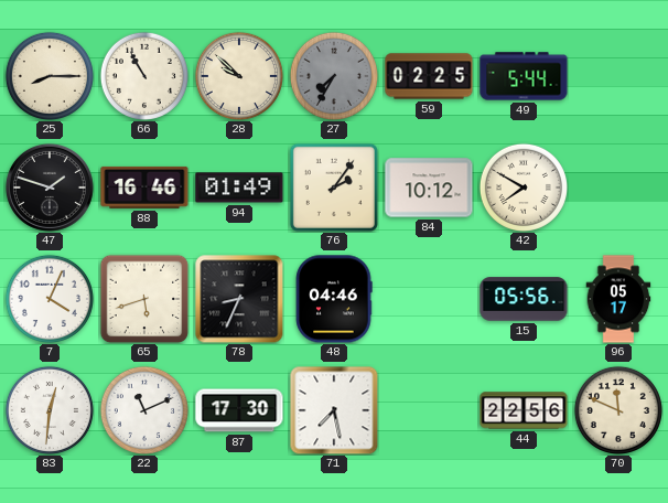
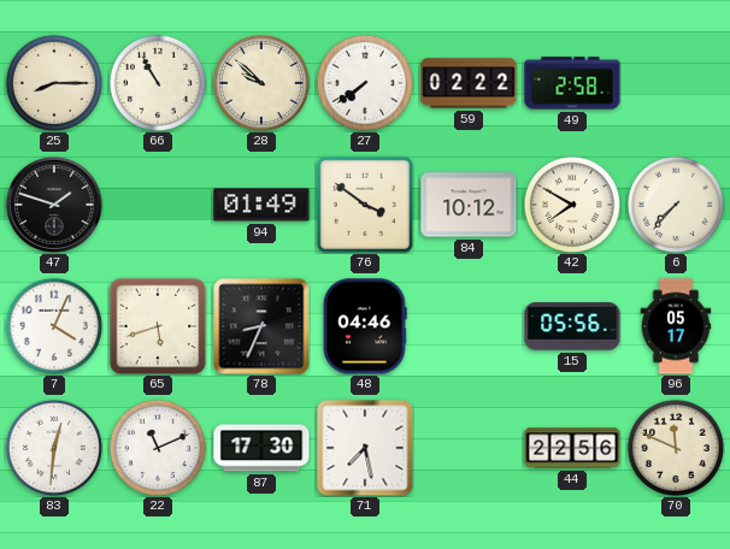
27: 7:35 -> 7:39
27 dial: grey -> white
59: 02:25 -> 02:22
49: 5:44 -> 2:58
88: 16:46 -> none
76: 2:06 -> 3:51
6: none -> 7:37
